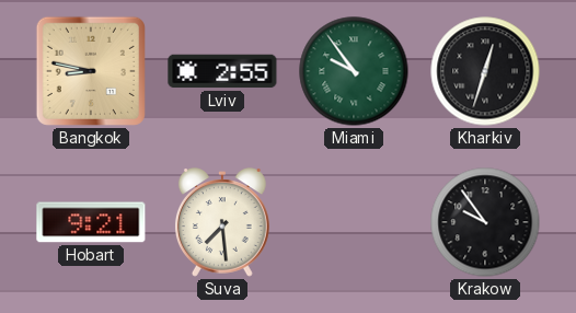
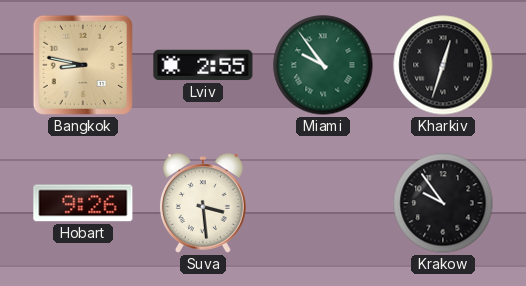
Hobart: 9:21 -> 9:26
Suva: 7:29 -> 3:29
